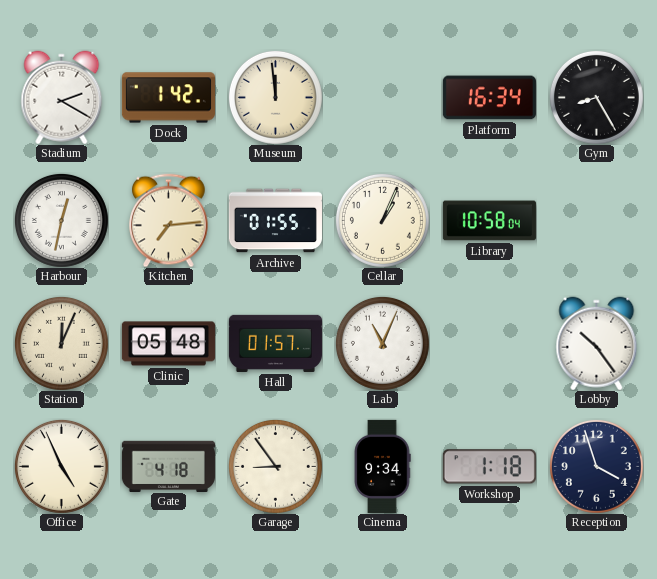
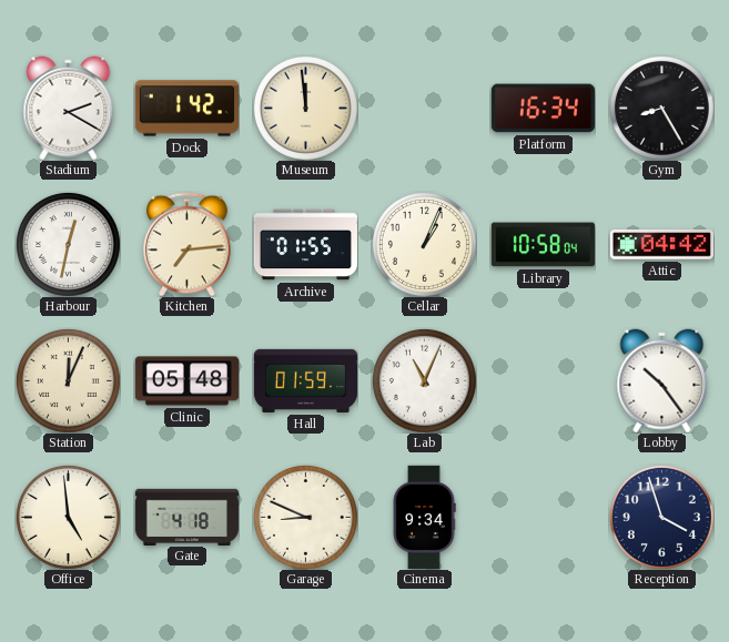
Attic: none -> 04:42
Hall: 01:57 -> 01:59
Office: 4:56 -> 4:59
Garage: 8:54 -> 8:49
Workshop: 1:18 -> none
